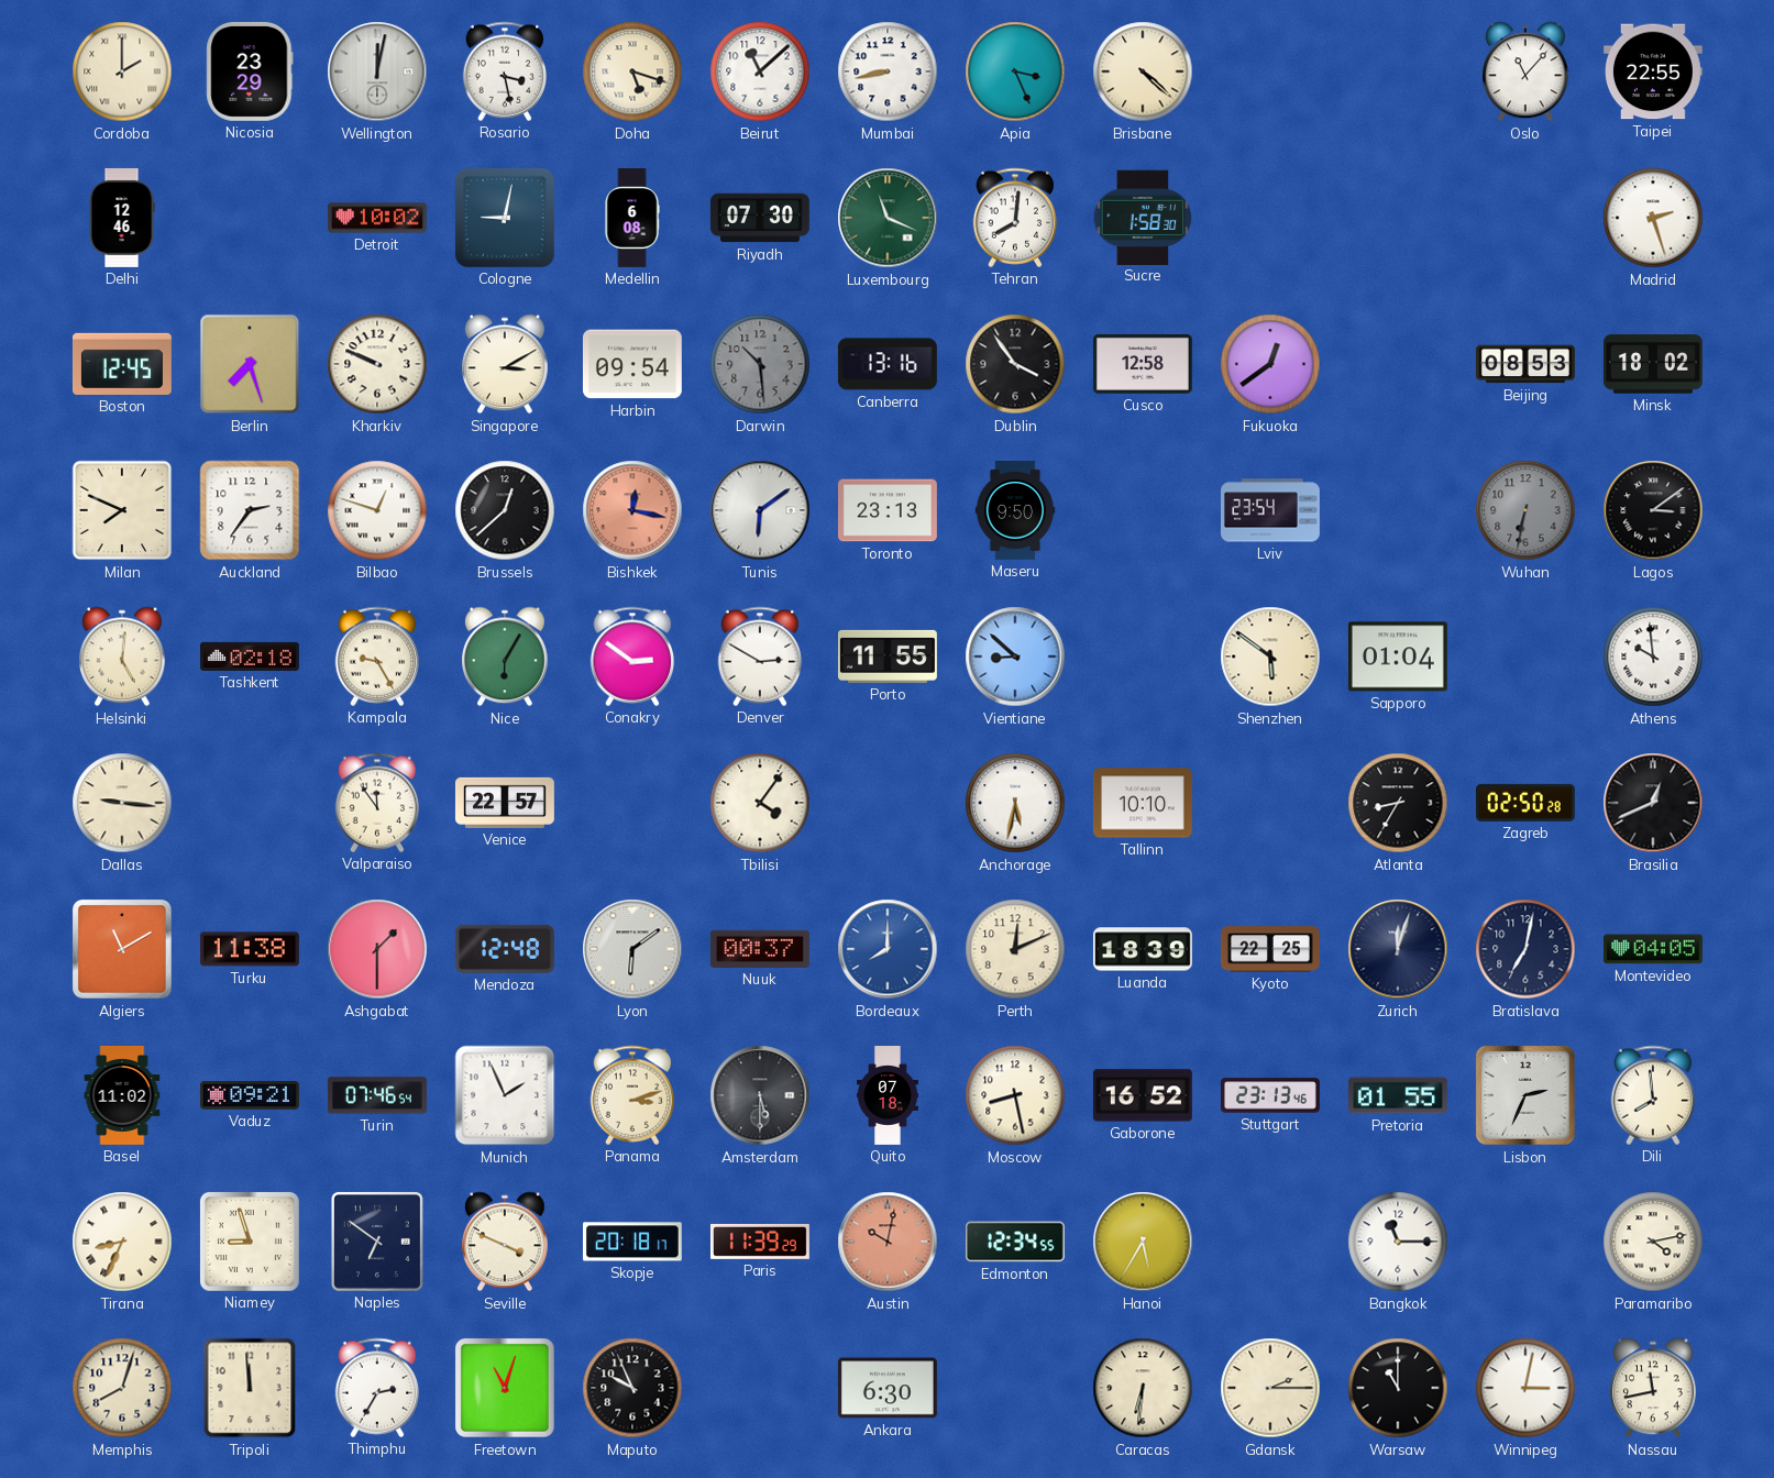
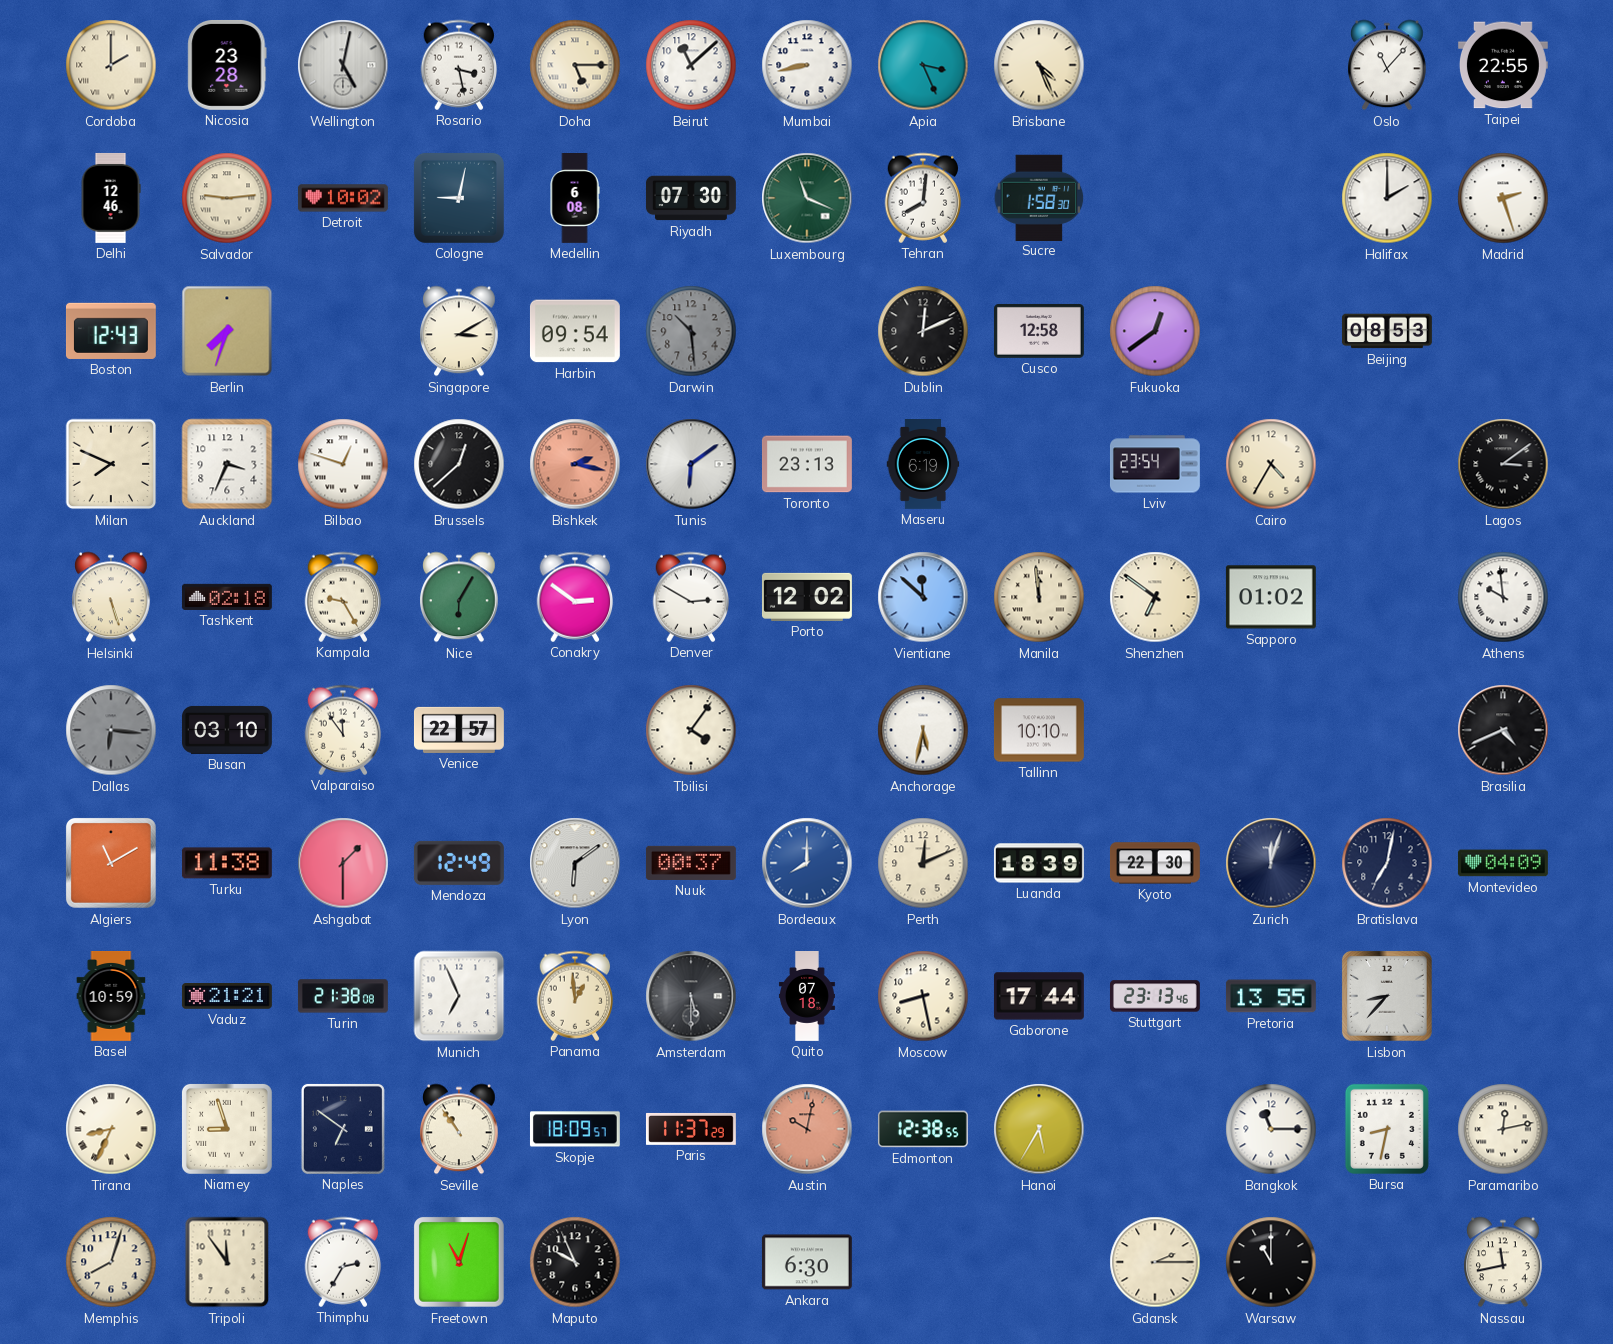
Nicosia: 23:29 -> 23:28
Wellington: 12:02 -> 5:02
Doha: 5:18 -> 5:15
Brisbane: 4:22 -> 4:26
Salvador: none -> 9:14
Halifax: none -> 2:00
Boston: 12:45 -> 12:43
Berlin: 7:27 -> 7:33
Kharkiv: 9:49 -> none
Canberra: 13:16 -> none
Dublin: 3:54 -> 12:11
Minsk: 18:02 -> none
Auckland: 2:36 -> 3:34
Bishkek: 12:17 -> 2:17
Maseru: 9:50 -> 6:19
Cairo: none -> 4:35
Wuhan: 6:32 -> none
Helsinki: 5:01 -> 5:27
Porto: 11:55 -> 12:02
Vientiane: 8:52 -> 11:52
Manila: none -> 11:59
Shenzhen: 5:51 -> 6:51
Sapporo: 01:04 -> 01:02
Dallas: 9:16 -> 6:16
Dallas dial: cream -> grey
Busan: none -> 03:10
Atlanta: 8:35 -> none
Zagreb: 02:50 -> none
Brasilia: 12:41 -> 4:41
Mendoza: 12:48 -> 12:49
Kyoto: 22:25 -> 22:30
Montevideo: 04:05 -> 04:09
Basel: 11:02 -> 10:59
Vaduz: 09:21 -> 21:21
Turin: 07:46 -> 21:38
Munich: 1:56 -> 6:56
Panama: 3:12 -> 12:59
Gaborone: 16:52 -> 17:44
Pretoria: 01:55 -> 13:55
Lisbon: 2:34 -> 8:37
Dili: 7:59 -> none
Seville: 3:49 -> 10:54
Skopje: 20:18 -> 18:09
Paris: 11:39 -> 11:37
Edmonton: 12:34 -> 12:38
Bursa: none -> 8:32
Paramaribo: 4:13 -> 12:13
Tripoli: 11:59 -> 11:54
Caracas: 6:31 -> none
Winnipeg: 3:02 -> none
